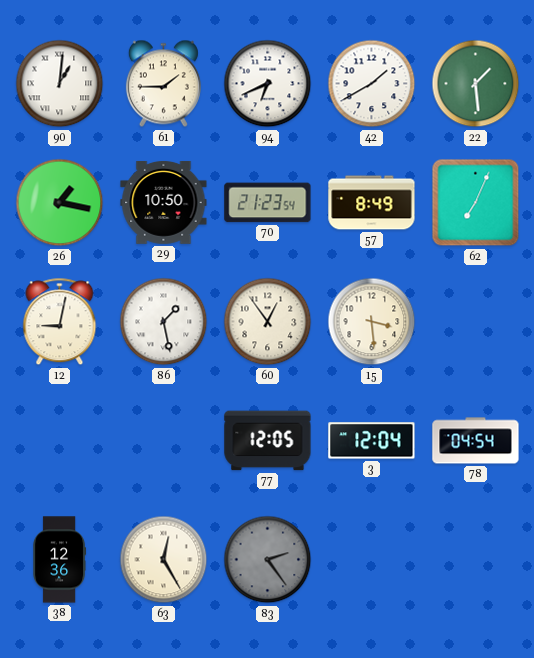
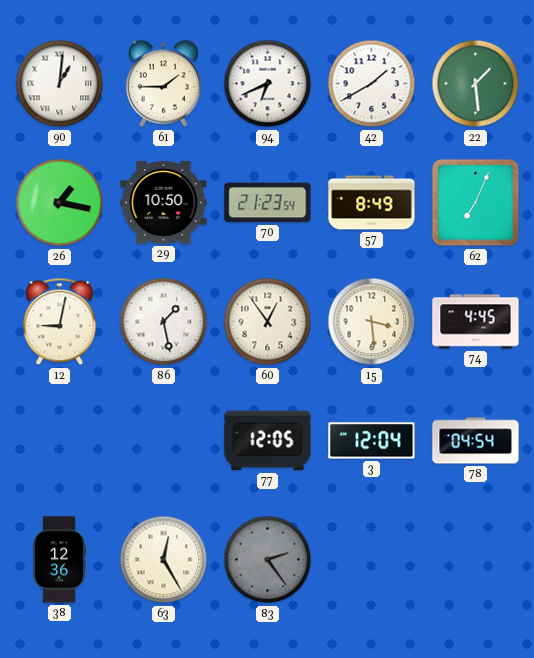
74: none -> 4:45
